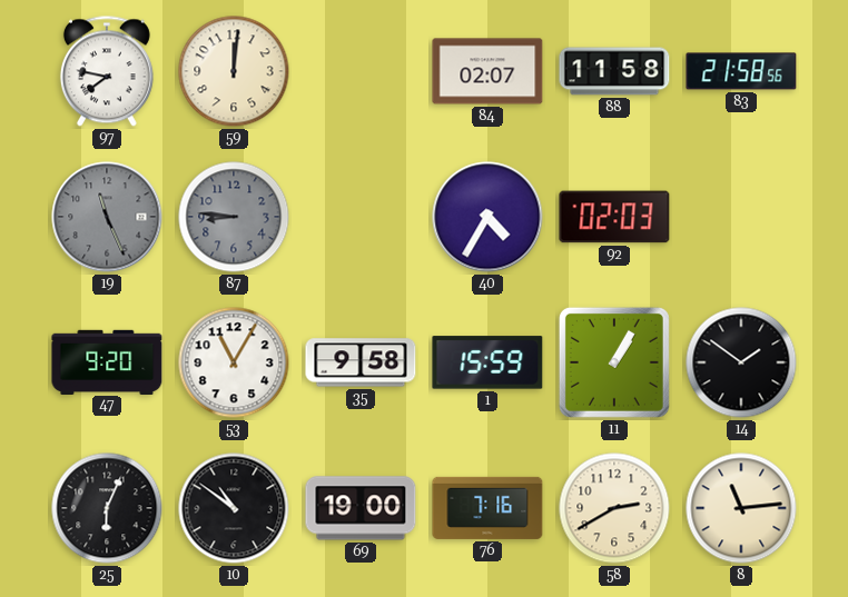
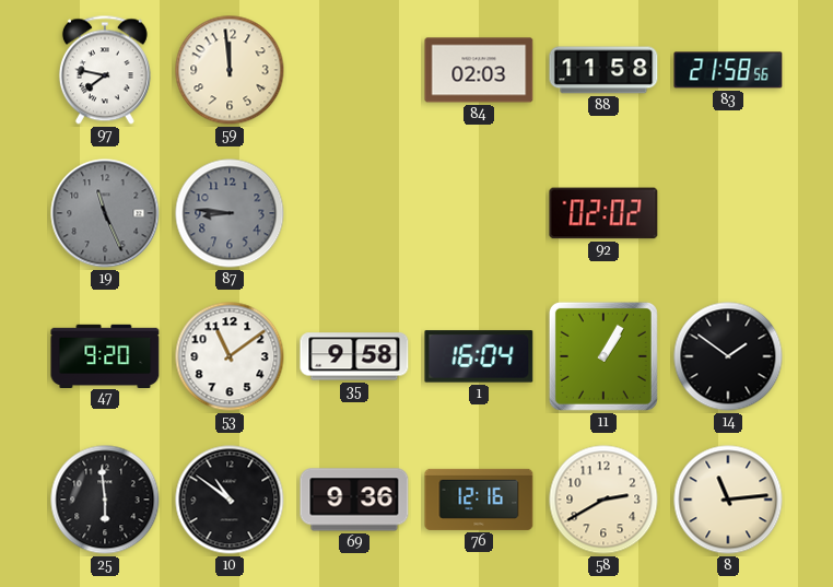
59: 12:01 -> 11:59
84: 02:07 -> 02:03
40: 4:35 -> none
92: 02:03 -> 02:02
53: 11:05 -> 11:09
1: 15:59 -> 16:04
25: 6:04 -> 5:59
69: 19:00 -> 9:36
76: 7:16 -> 12:16
